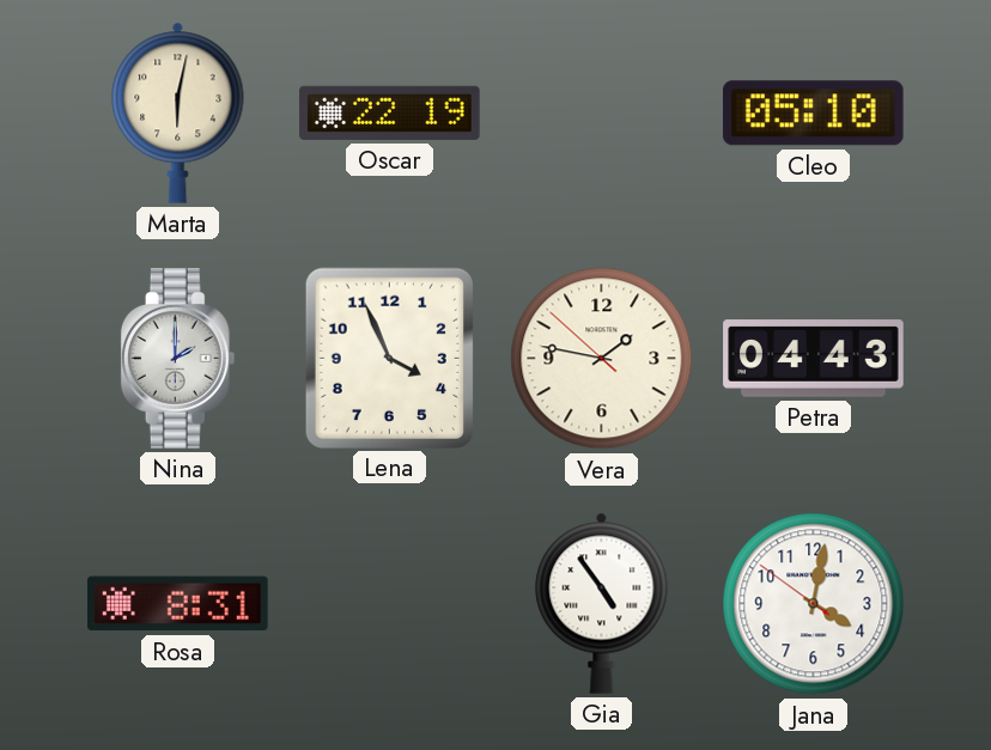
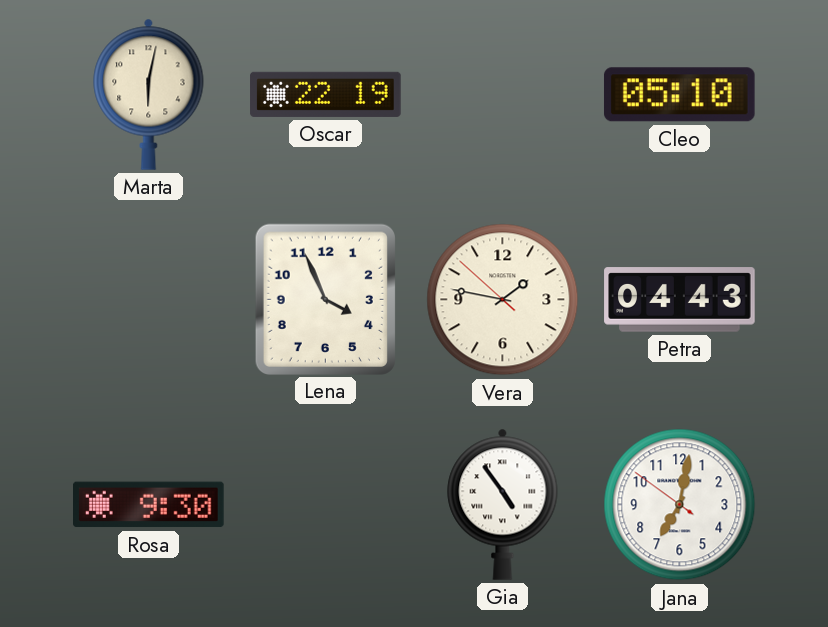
Nina: 2:00 -> none
Rosa: 8:31 -> 9:30
Jana: 4:01 -> 7:01
